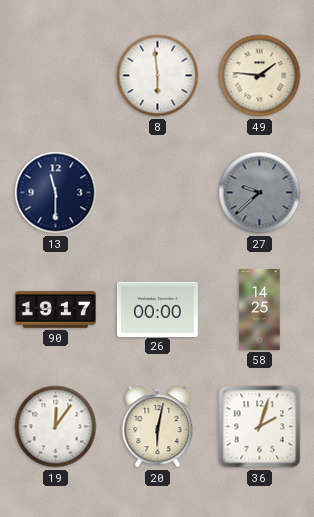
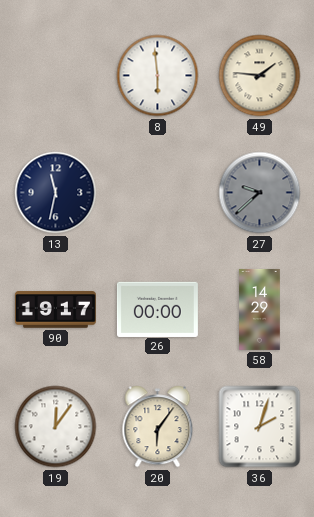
13: 11:30 -> 11:32
58: 14:25 -> 14:29
20: 6:02 -> 6:06
